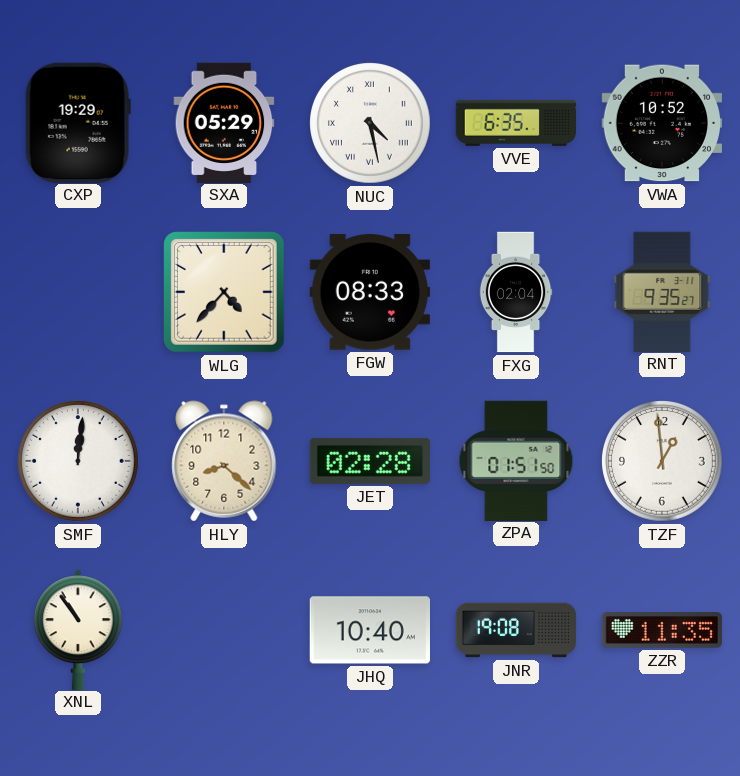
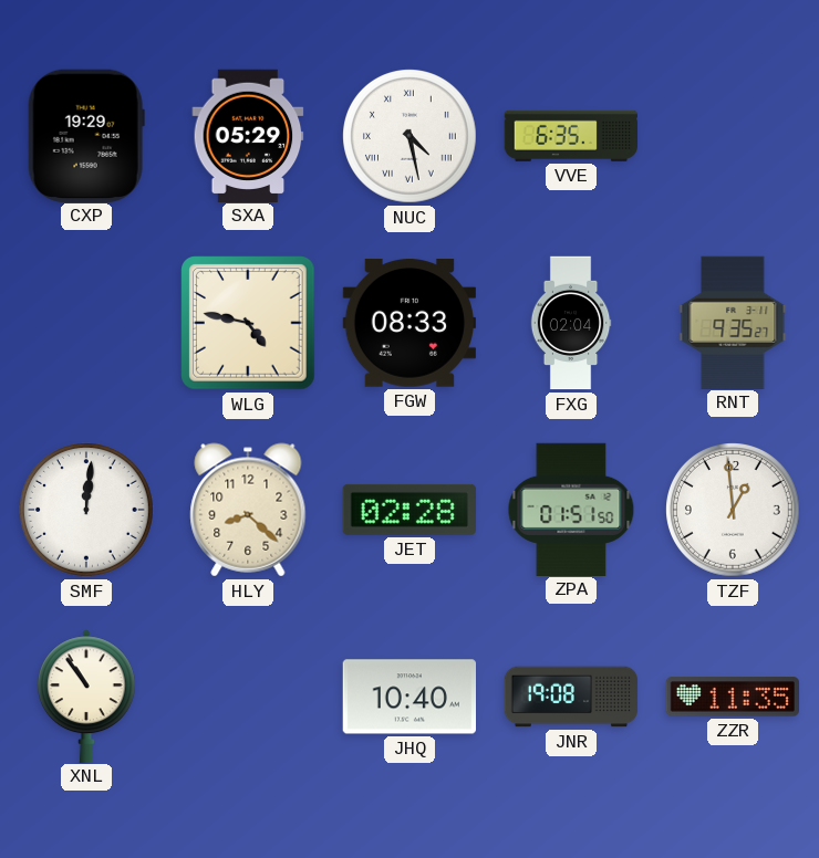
VWA: 10:52 -> none
WLG: 4:37 -> 4:47
